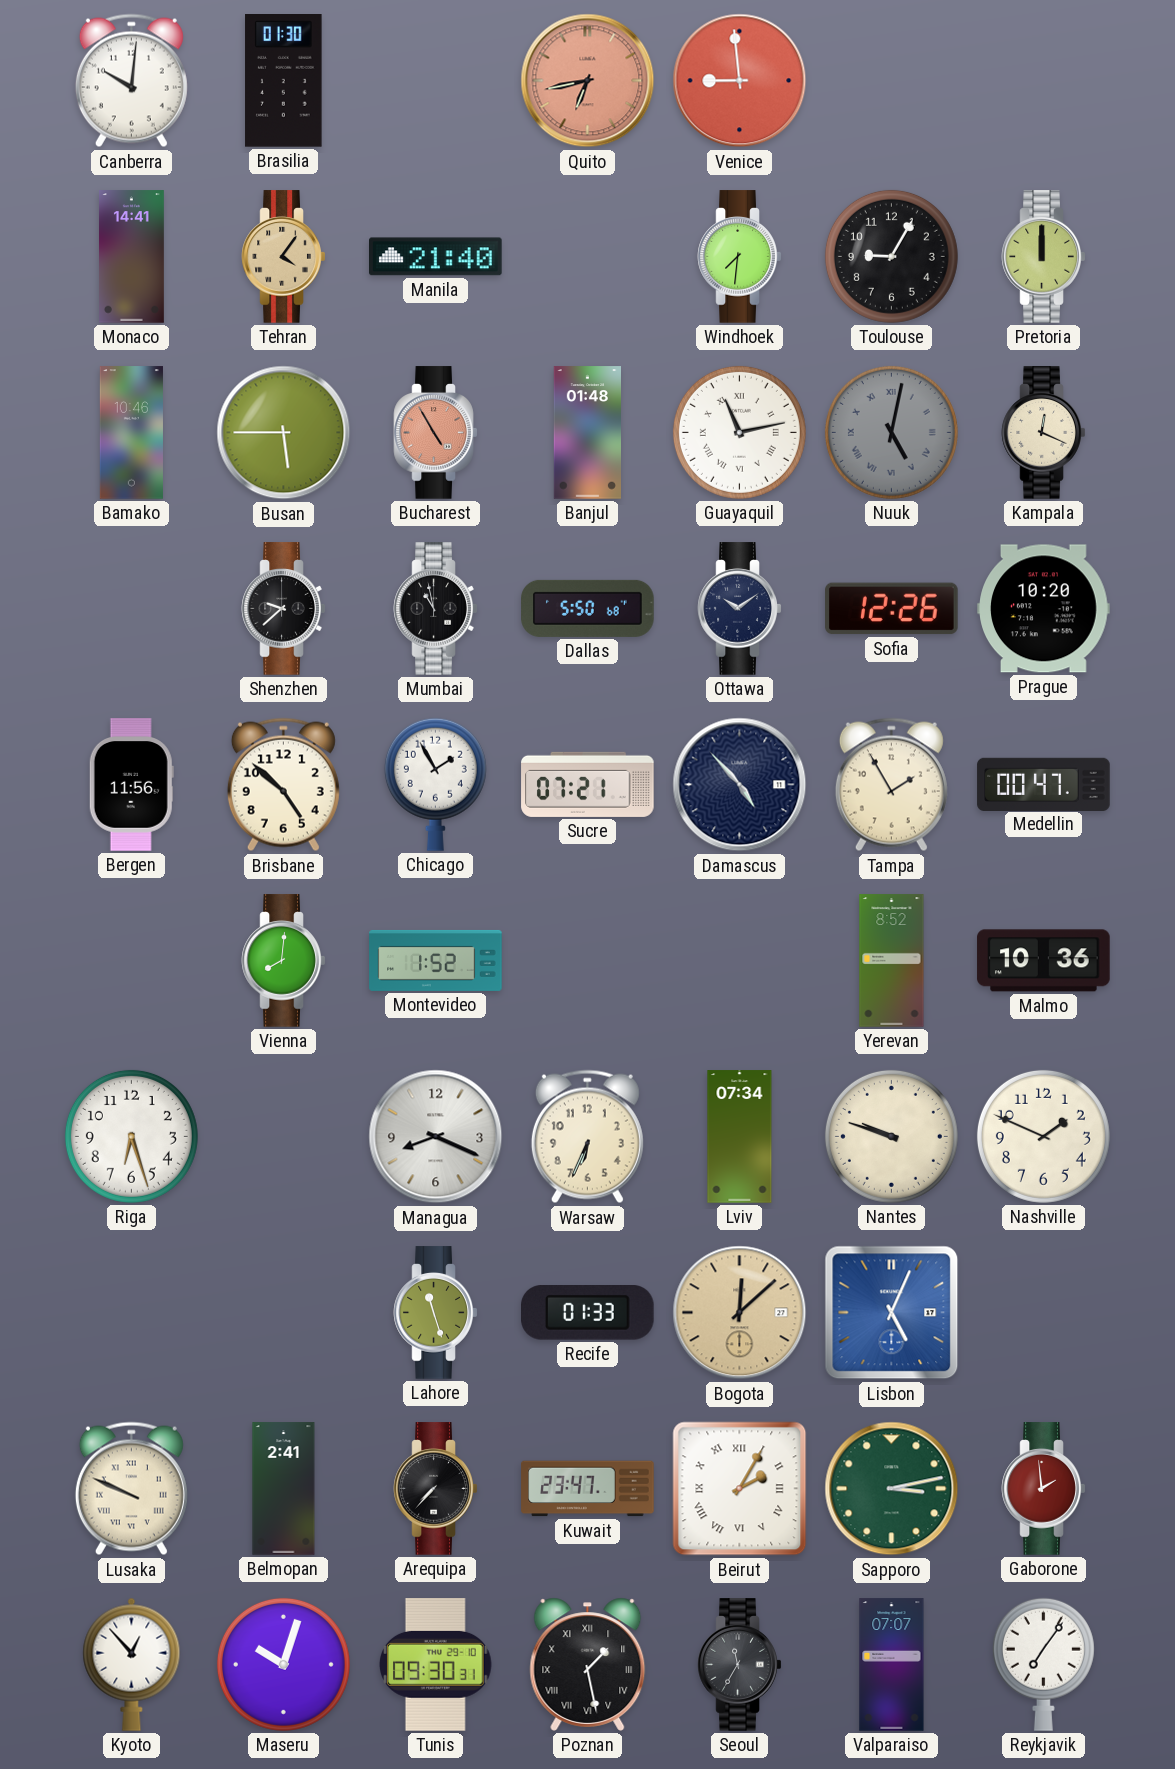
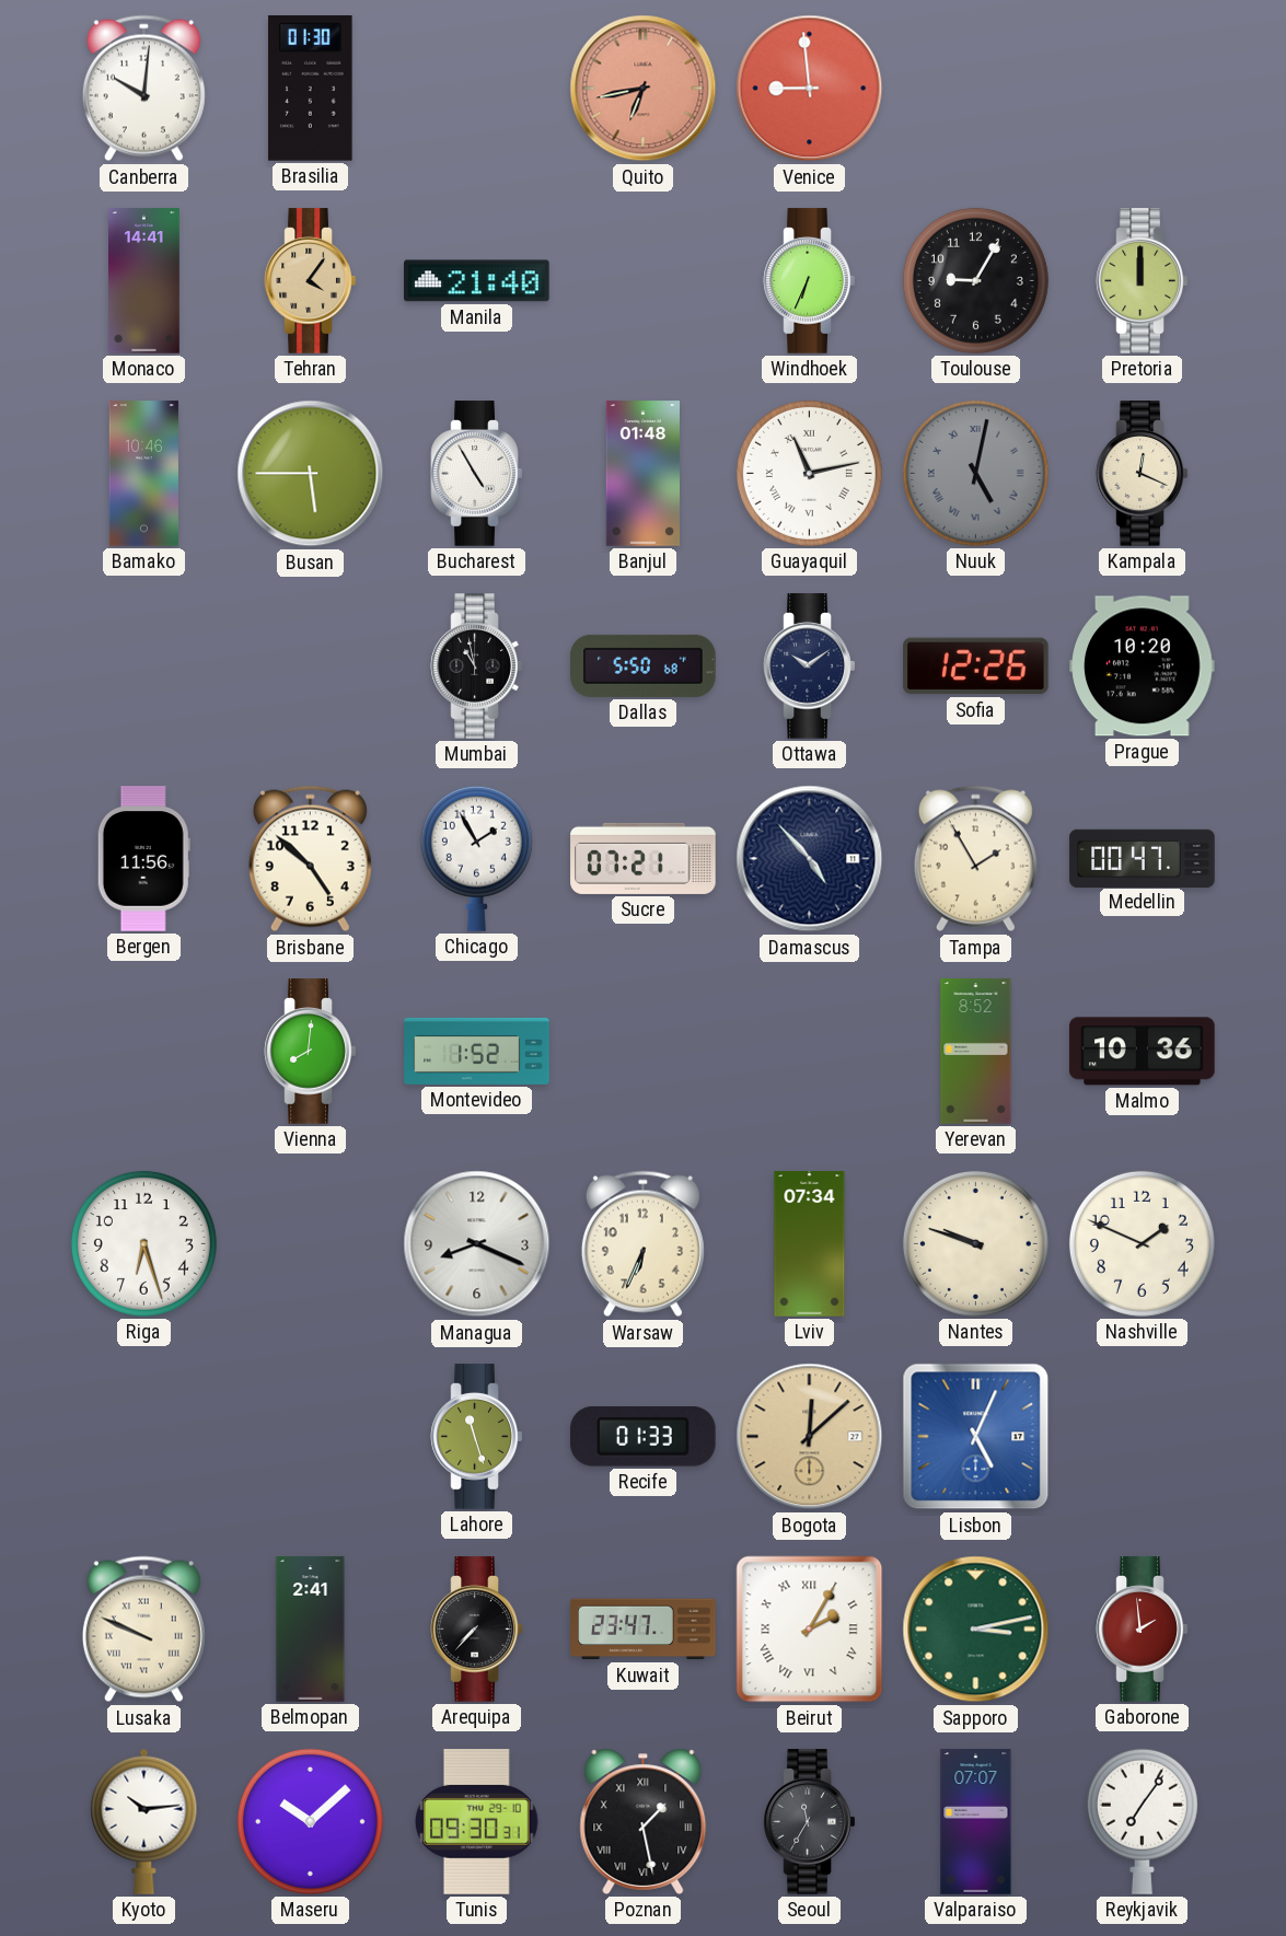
Windhoek: 7:31 -> 6:34
Bucharest dial: salmon -> white
Shenzhen: 9:38 -> none
Kyoto: 12:53 -> 10:14
Maseru: 10:03 -> 10:08
